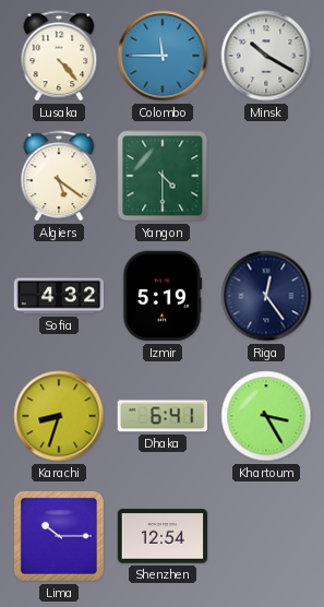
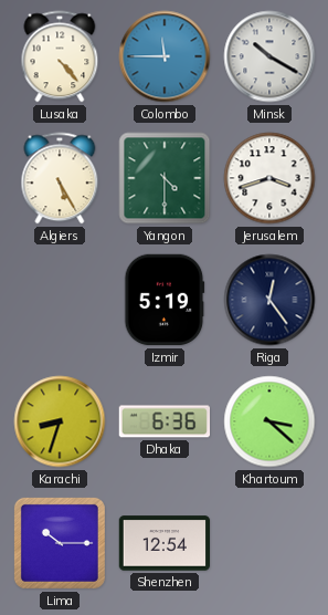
Algiers: 5:21 -> 5:25
Jerusalem: none -> 3:42
Sofia: 4:32 -> none
Dhaka: 6:41 -> 6:36
Khartoum: 3:25 -> 3:22
